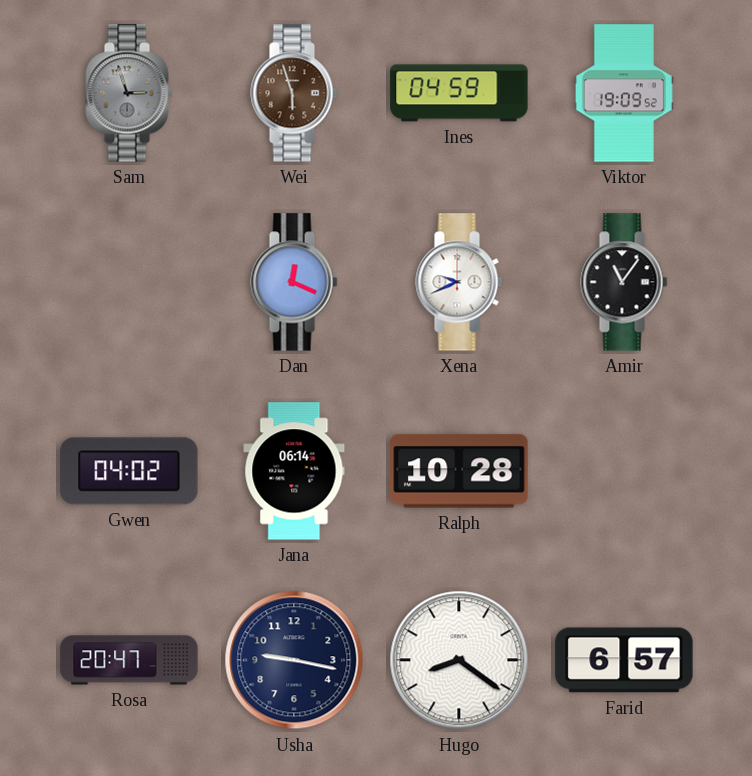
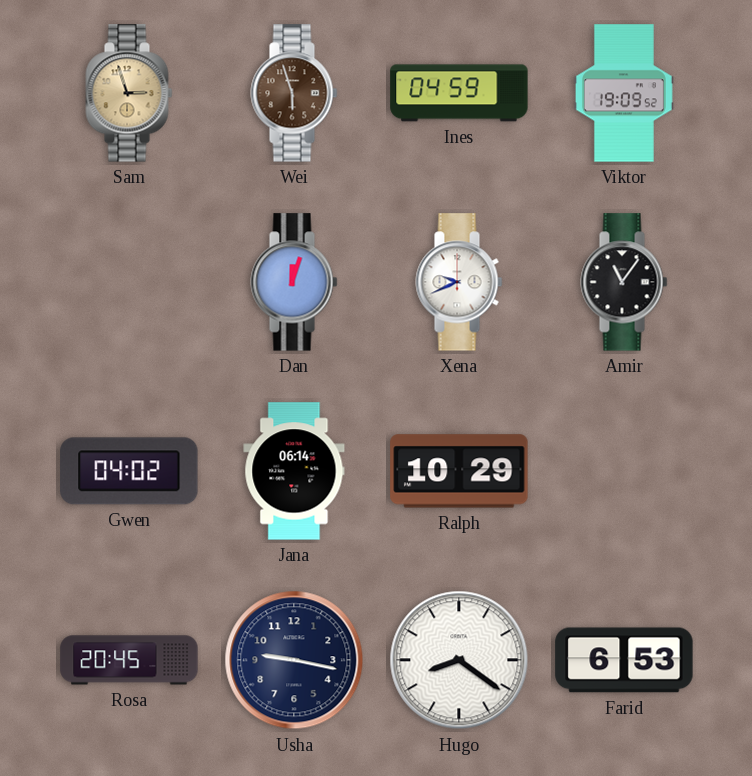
Sam dial: grey -> champagne
Dan: 12:19 -> 12:03
Ralph: 10:28 -> 10:29
Rosa: 20:47 -> 20:45
Farid: 6:57 -> 6:53
